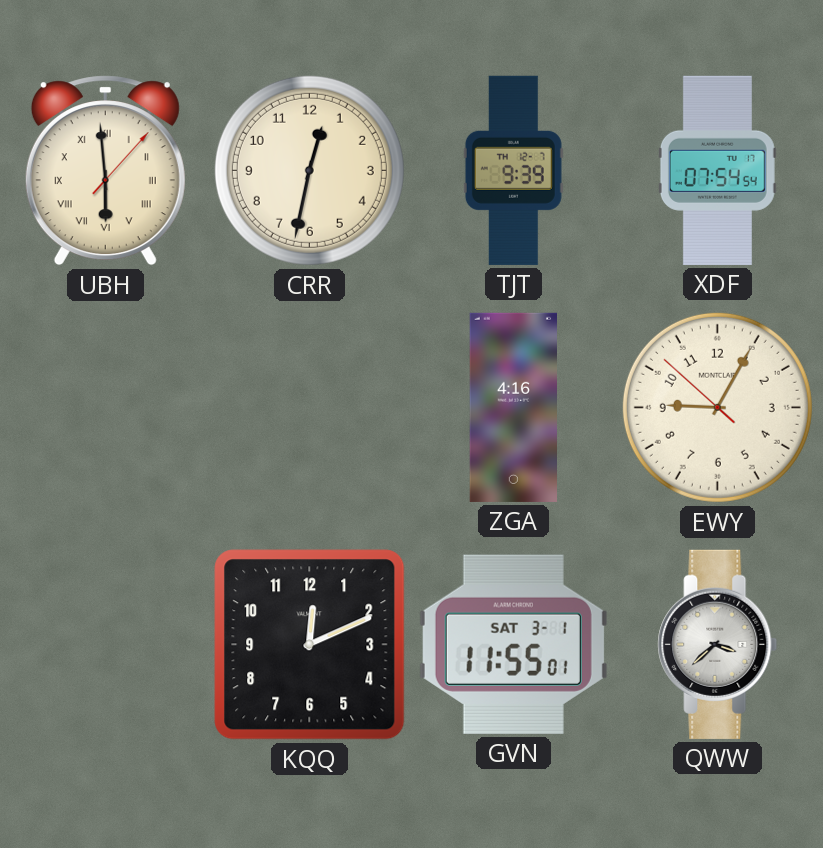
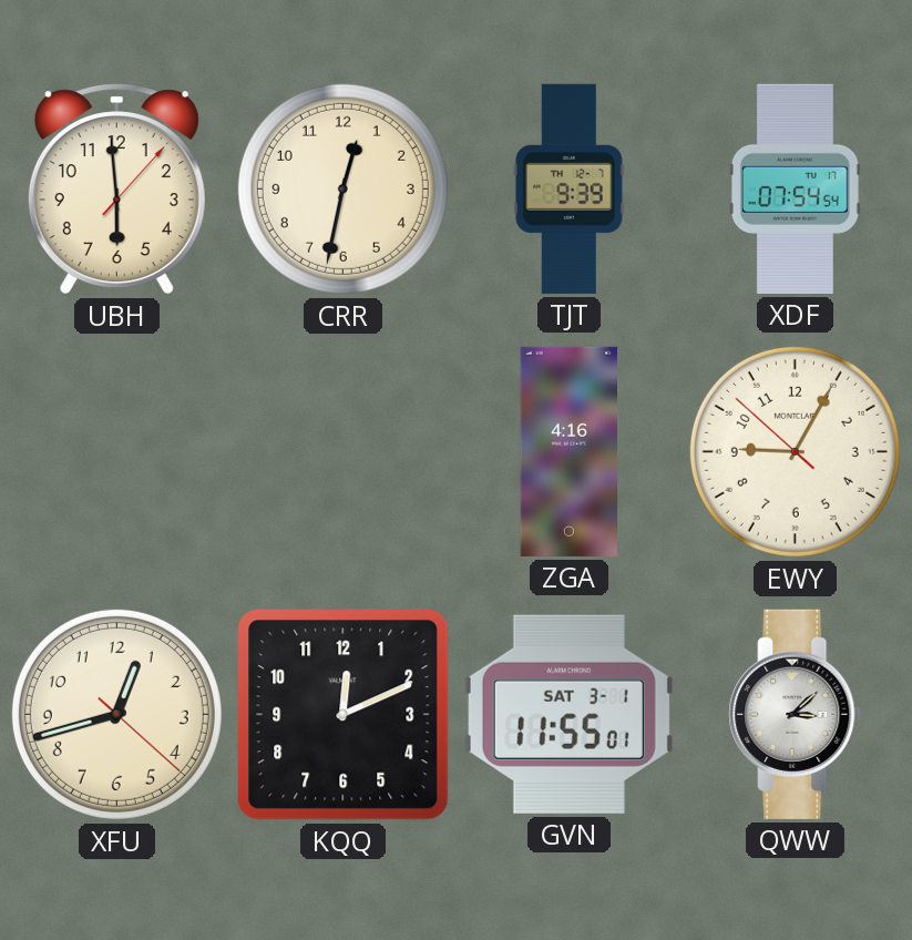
UBH numerals: Roman -> Arabic
XFU: none -> 12:42
QWW: 3:38 -> 3:08
